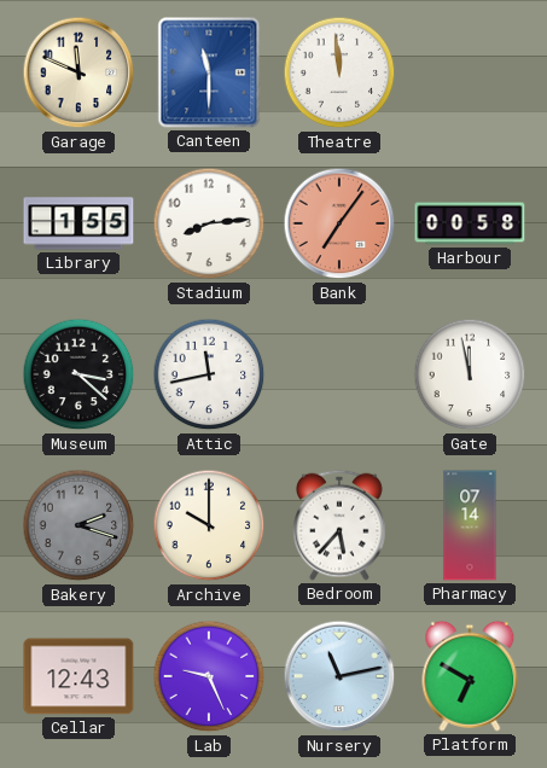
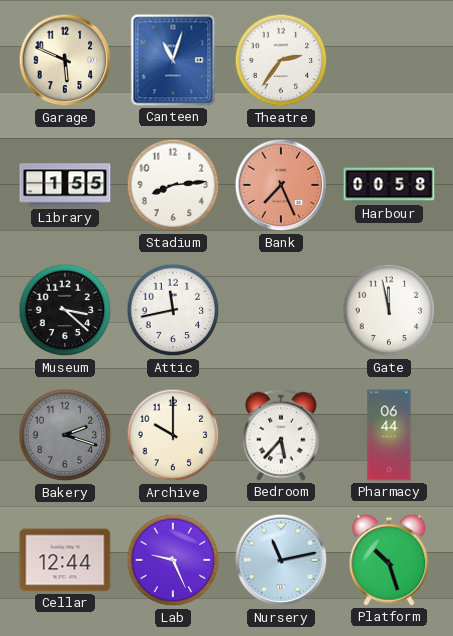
Garage: 11:49 -> 5:49
Canteen: 11:30 -> 11:03
Theatre: 11:59 -> 2:36
Bank: 7:06 -> 7:26
Pharmacy: 07:14 -> 06:44
Cellar: 12:43 -> 12:44
Platform: 6:50 -> 10:27
